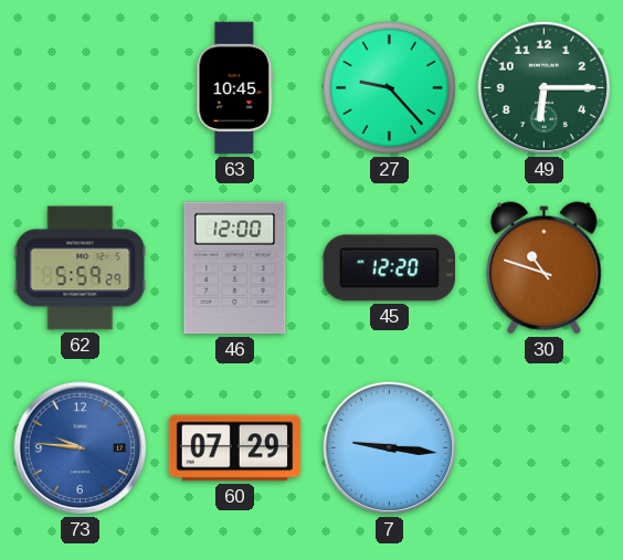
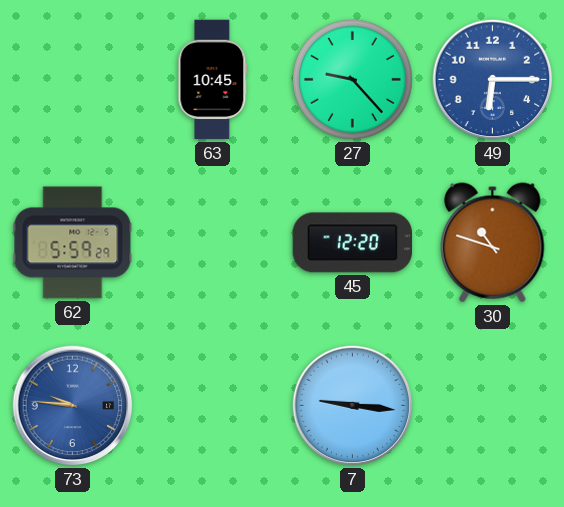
49 dial: green -> blue
46: 12:00 -> none
60: 07:29 -> none
